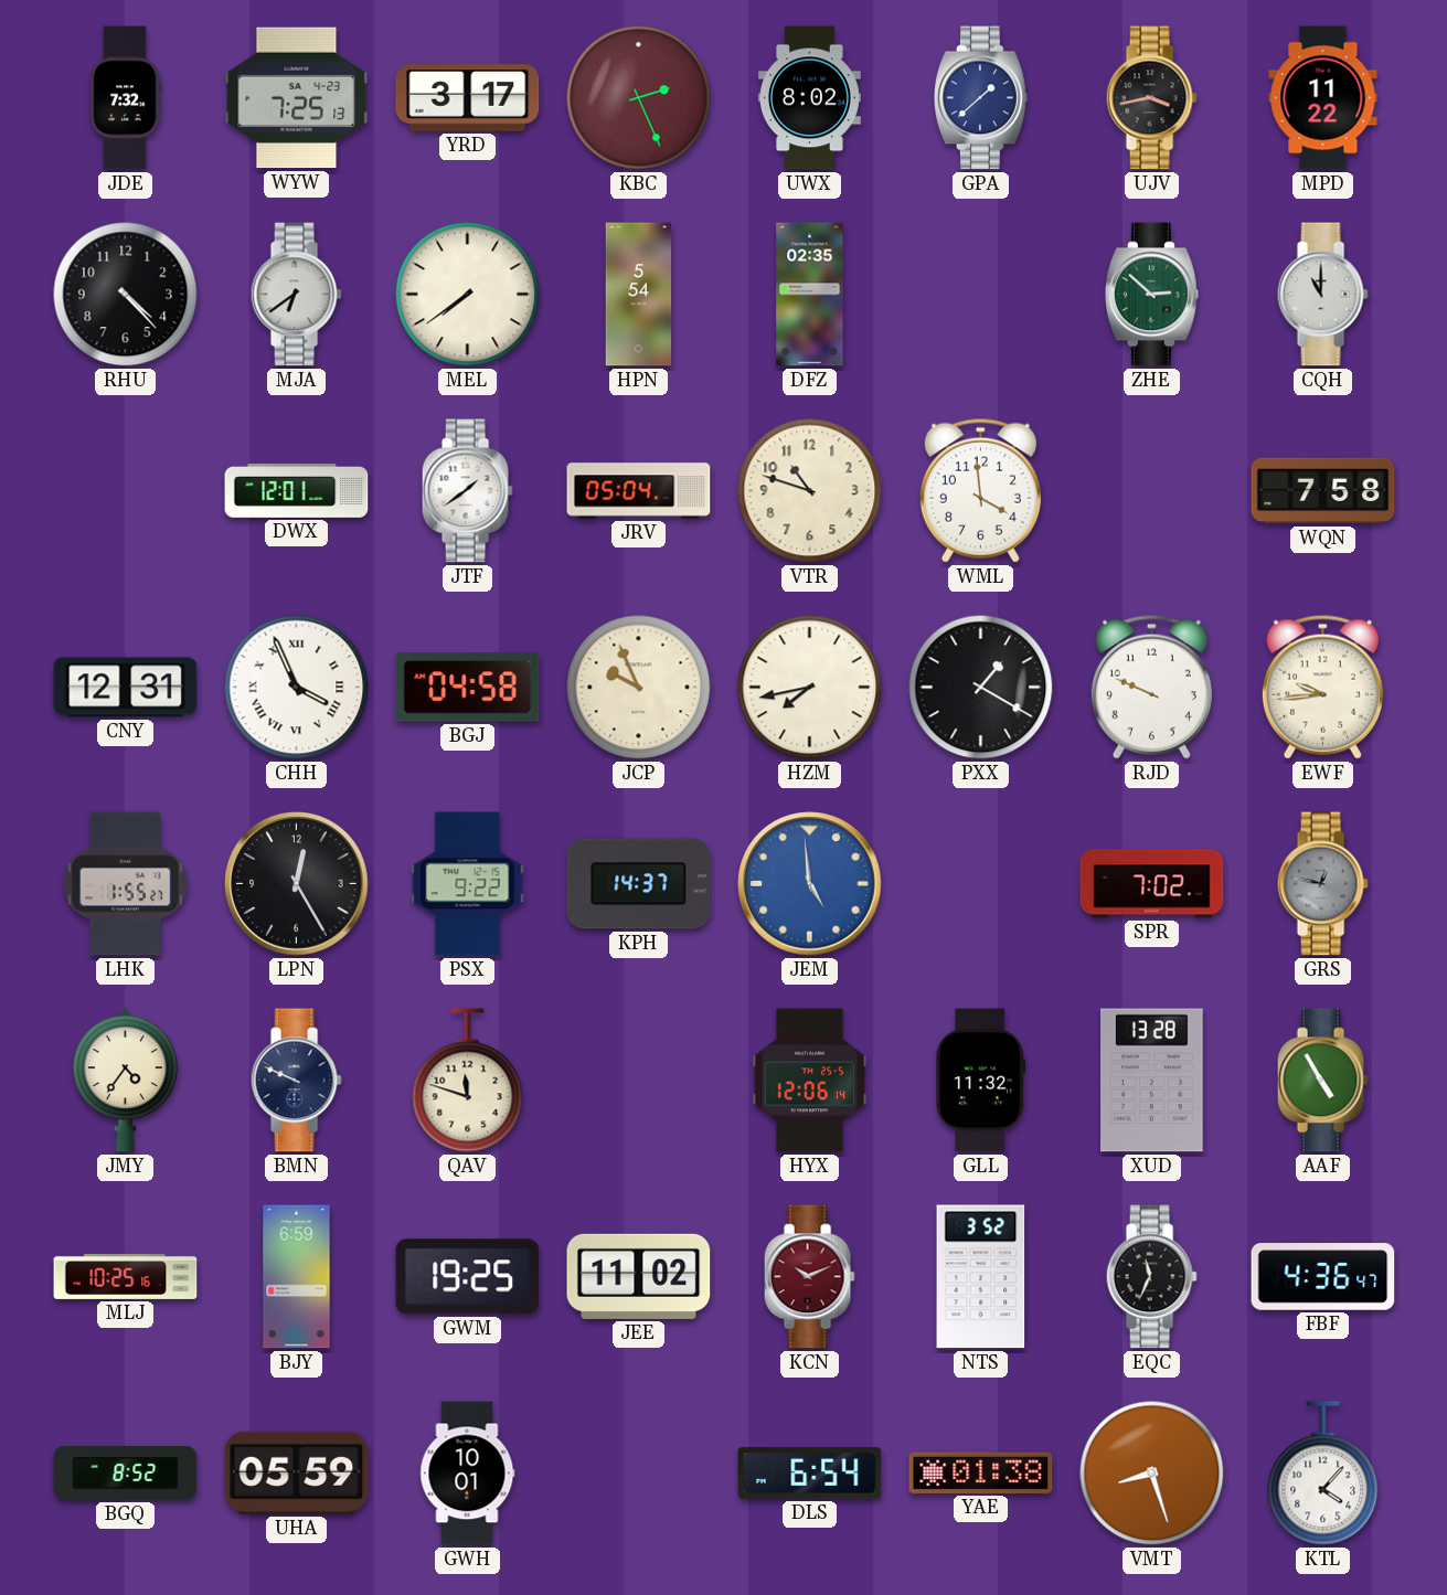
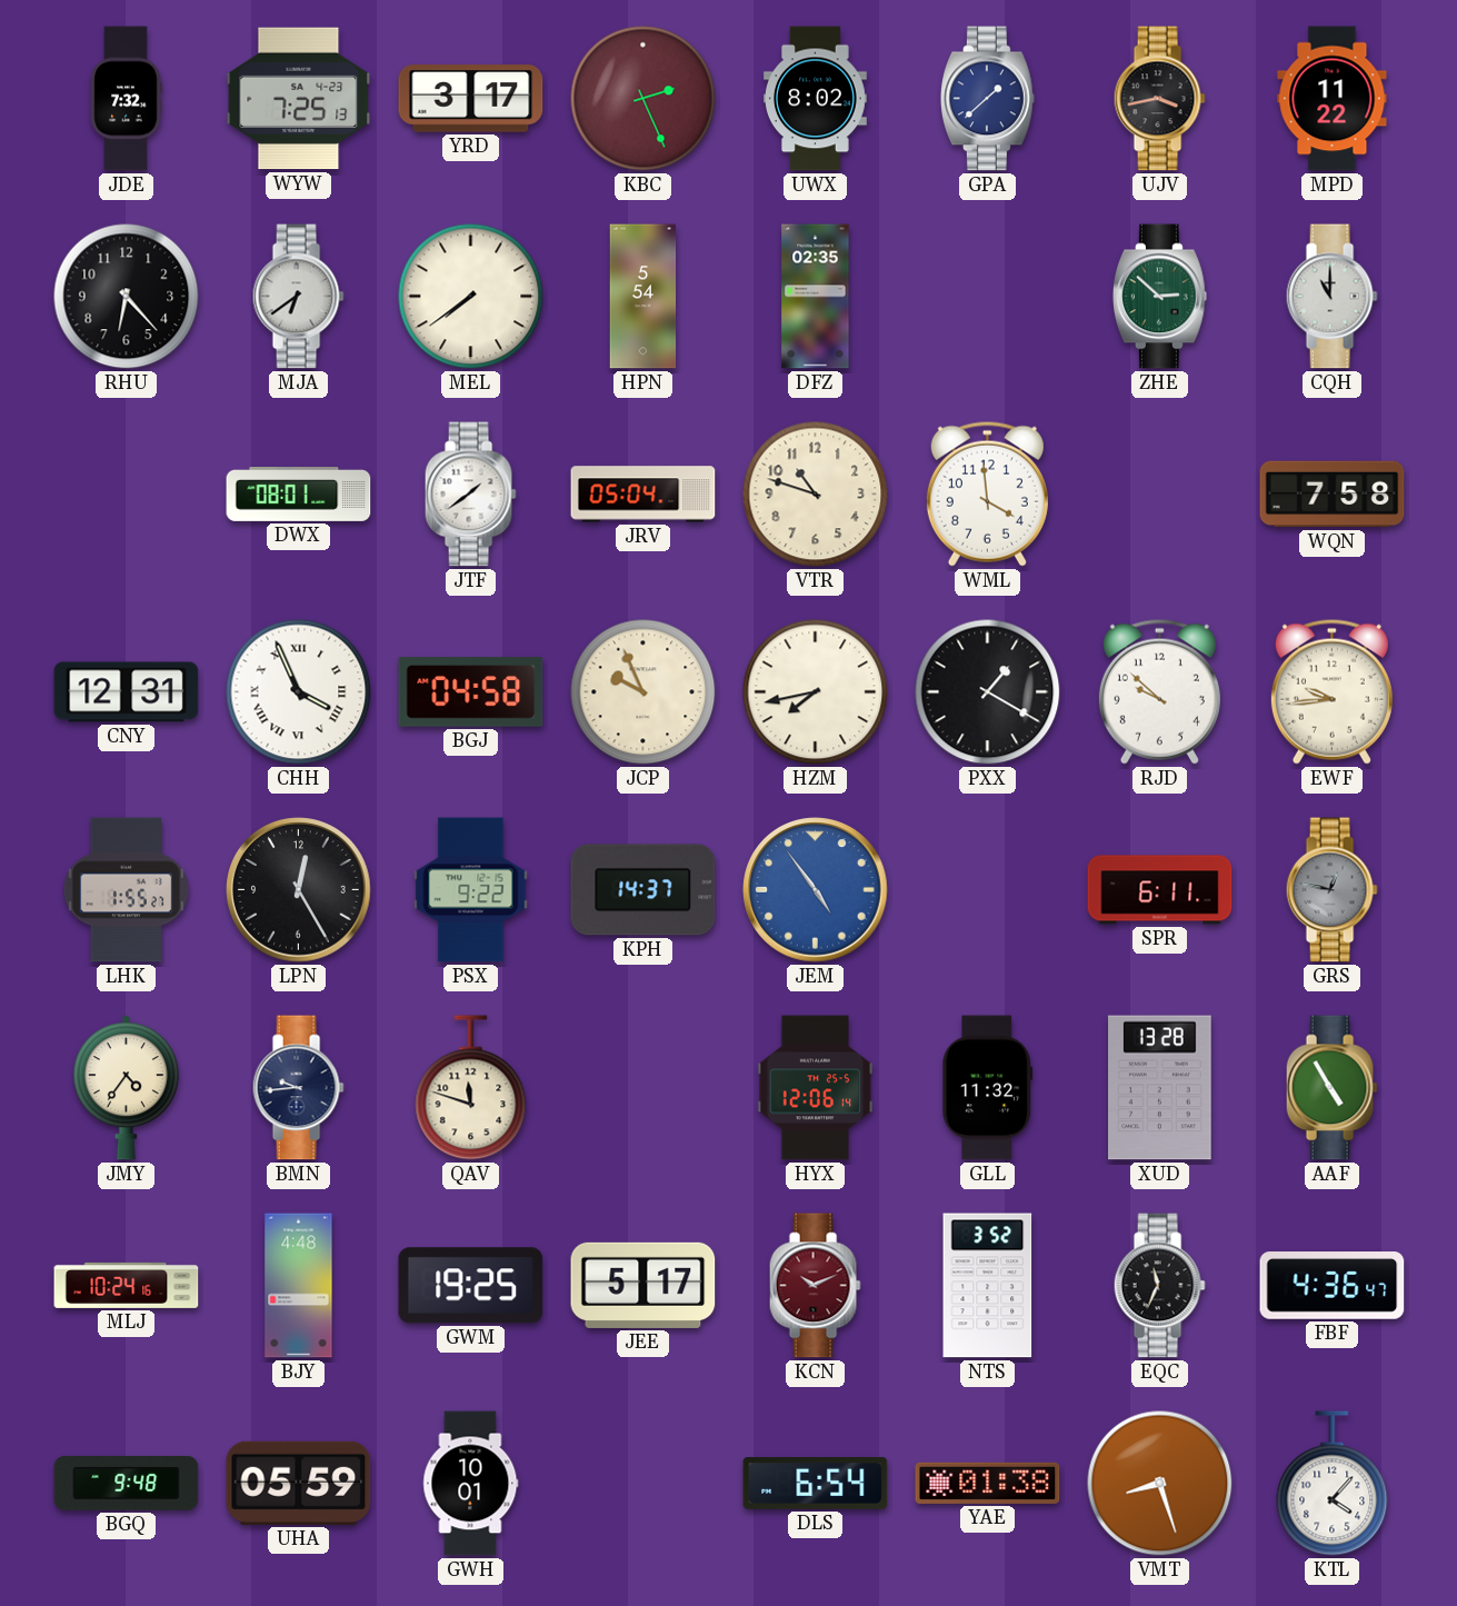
RHU: 4:23 -> 6:23
DWX: 12:01 -> 08:01
RJD: 9:49 -> 9:52
JEM: 4:59 -> 4:54
SPR: 7:02 -> 6:11
BMN: 9:49 -> 9:44
MLJ: 10:25 -> 10:24
BJY: 6:59 -> 4:48
JEE: 11:02 -> 5:17
BGQ: 8:52 -> 9:48
